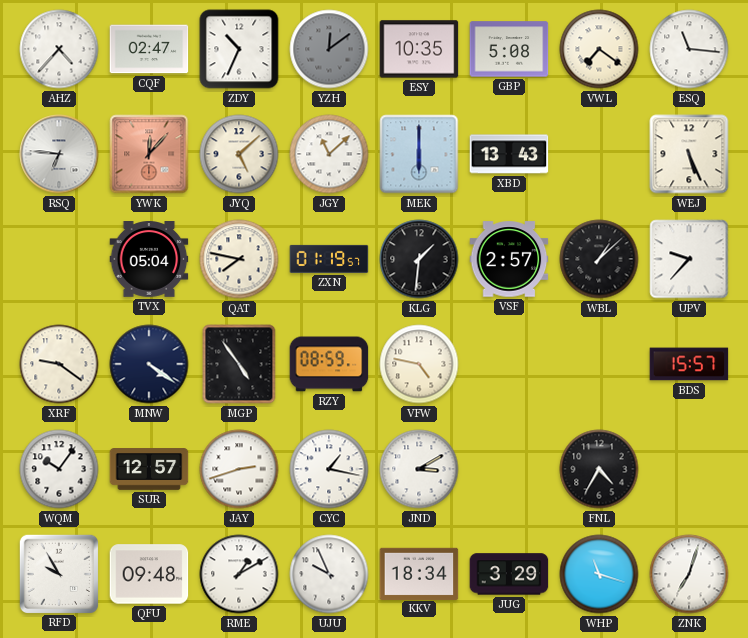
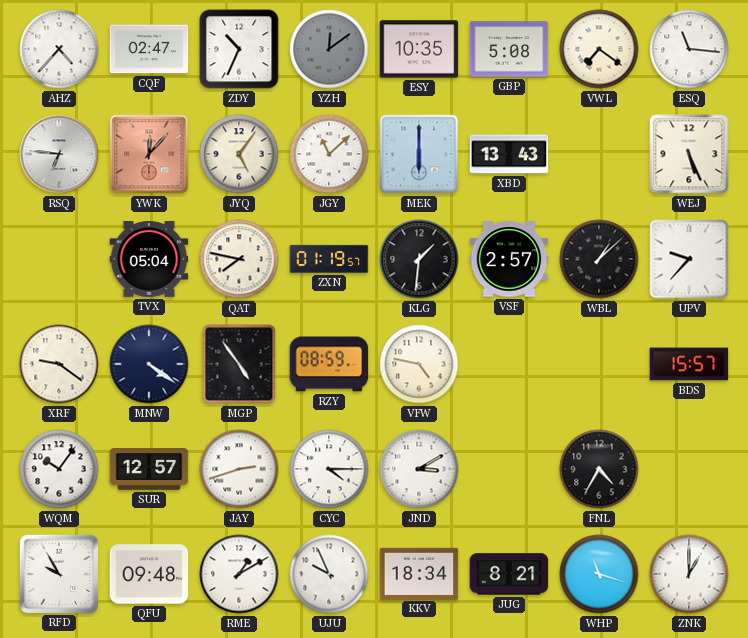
JYQ: 5:08 -> 5:06
CYC: 1:17 -> 4:15
JUG: 3:29 -> 8:21
ZNK: 7:03 -> 1:00
